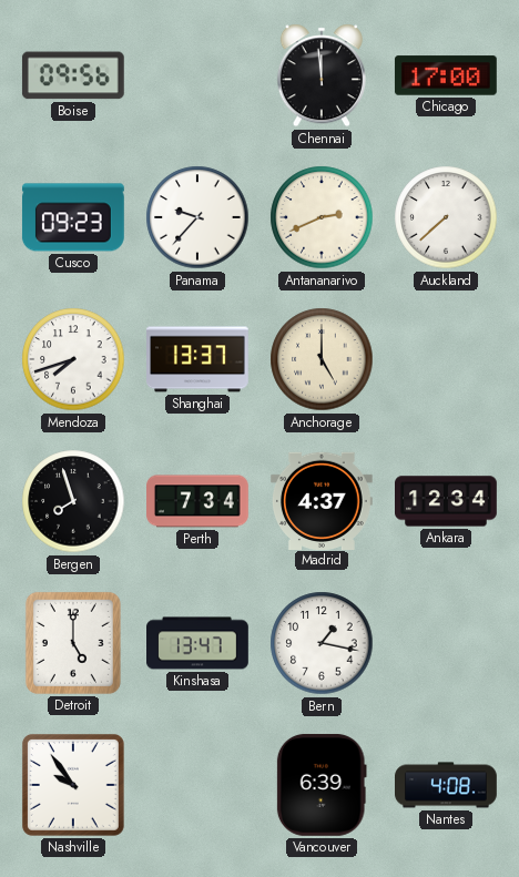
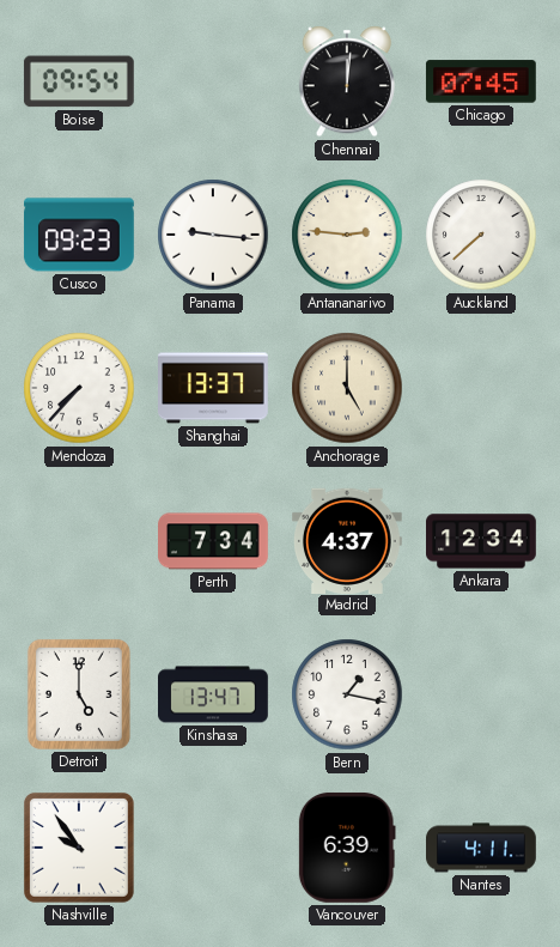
Boise: 09:56 -> 09:54
Chennai: 11:59 -> 12:01
Chicago: 17:00 -> 07:45
Panama: 9:37 -> 9:16
Antananarivo: 2:41 -> 2:46
Mendoza: 7:42 -> 7:37
Bergen: 7:57 -> none
Nantes: 4:08 -> 4:11
